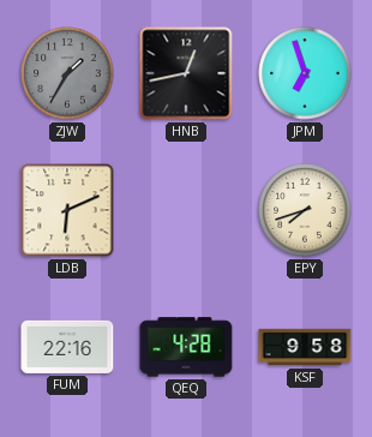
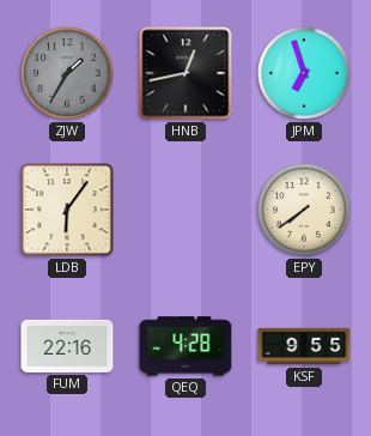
LDB: 6:11 -> 6:06
EPY: 7:42 -> 7:39
KSF: 9:58 -> 9:55
